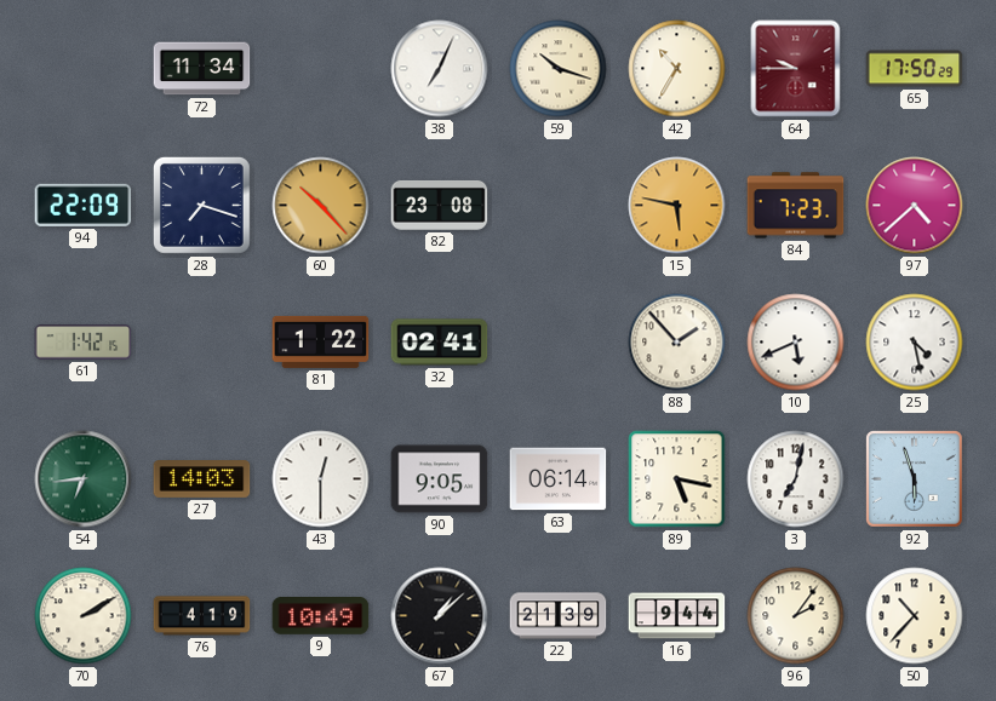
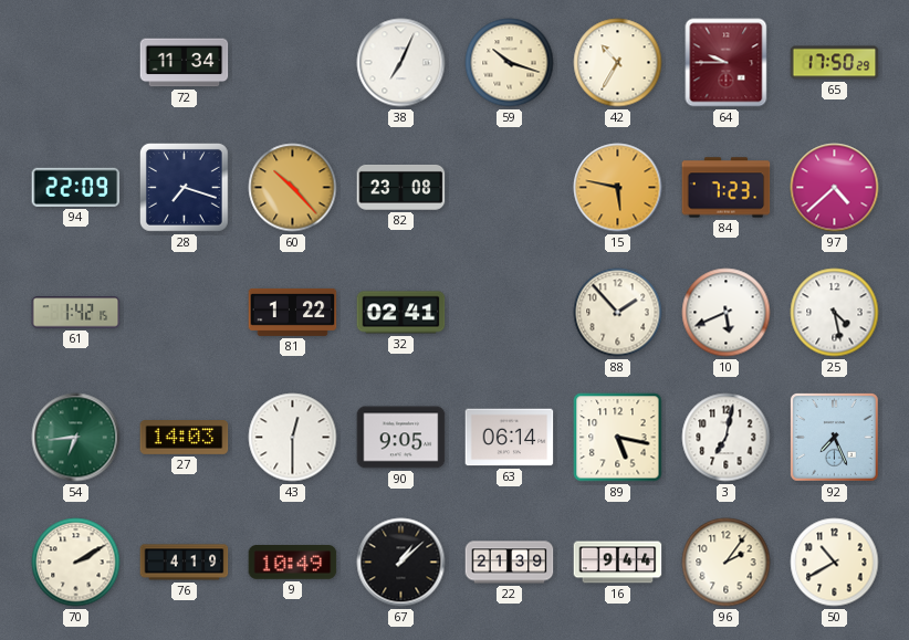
92: 5:57 -> 7:26
50: 10:37 -> 10:40
